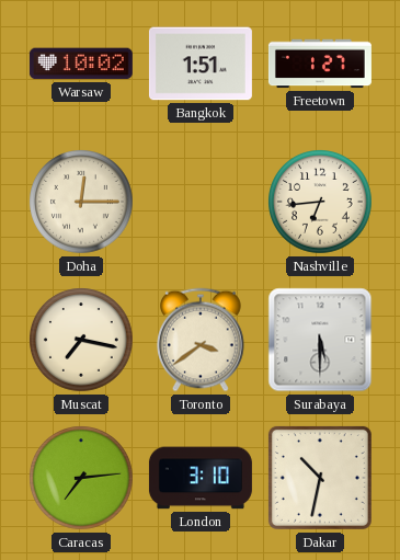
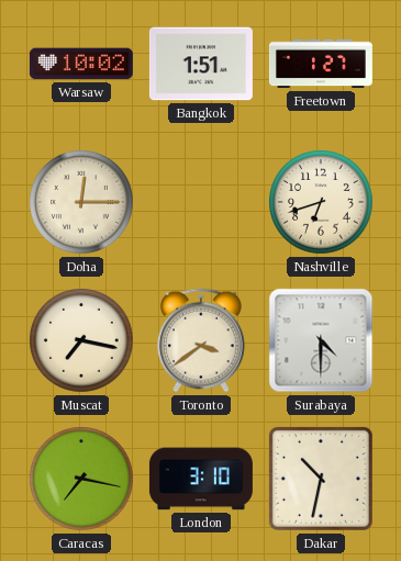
Nashville: 6:44 -> 6:42
Surabaya: 5:30 -> 4:30
Caracas: 7:14 -> 7:17
